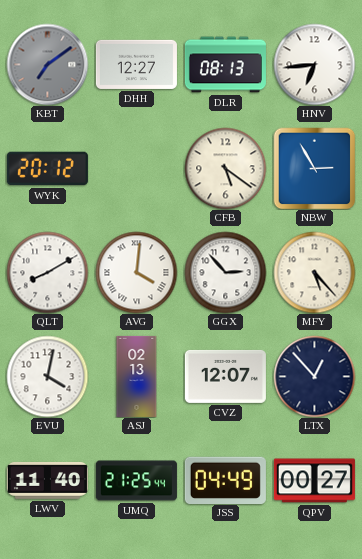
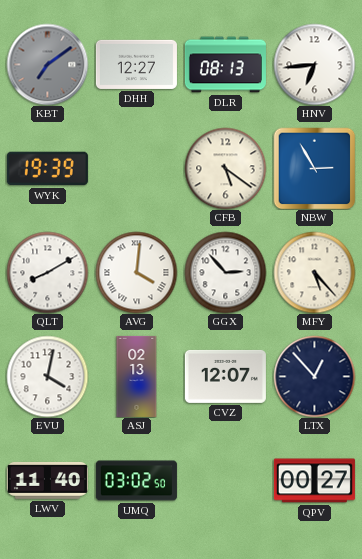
WYK: 20:12 -> 19:39
UMQ: 21:25 -> 03:02
JSS: 04:49 -> none
